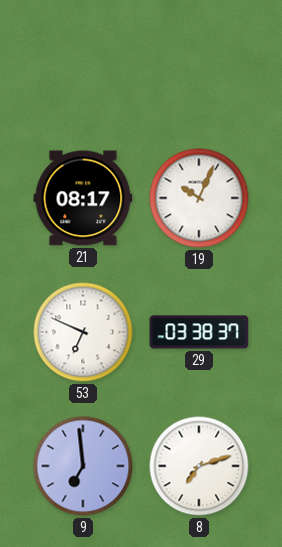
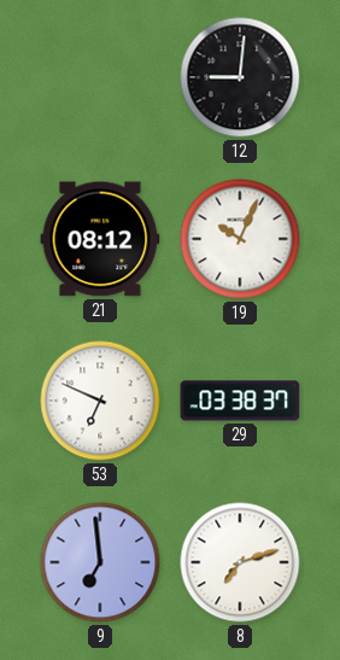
12: none -> 9:01
21: 08:17 -> 08:12
